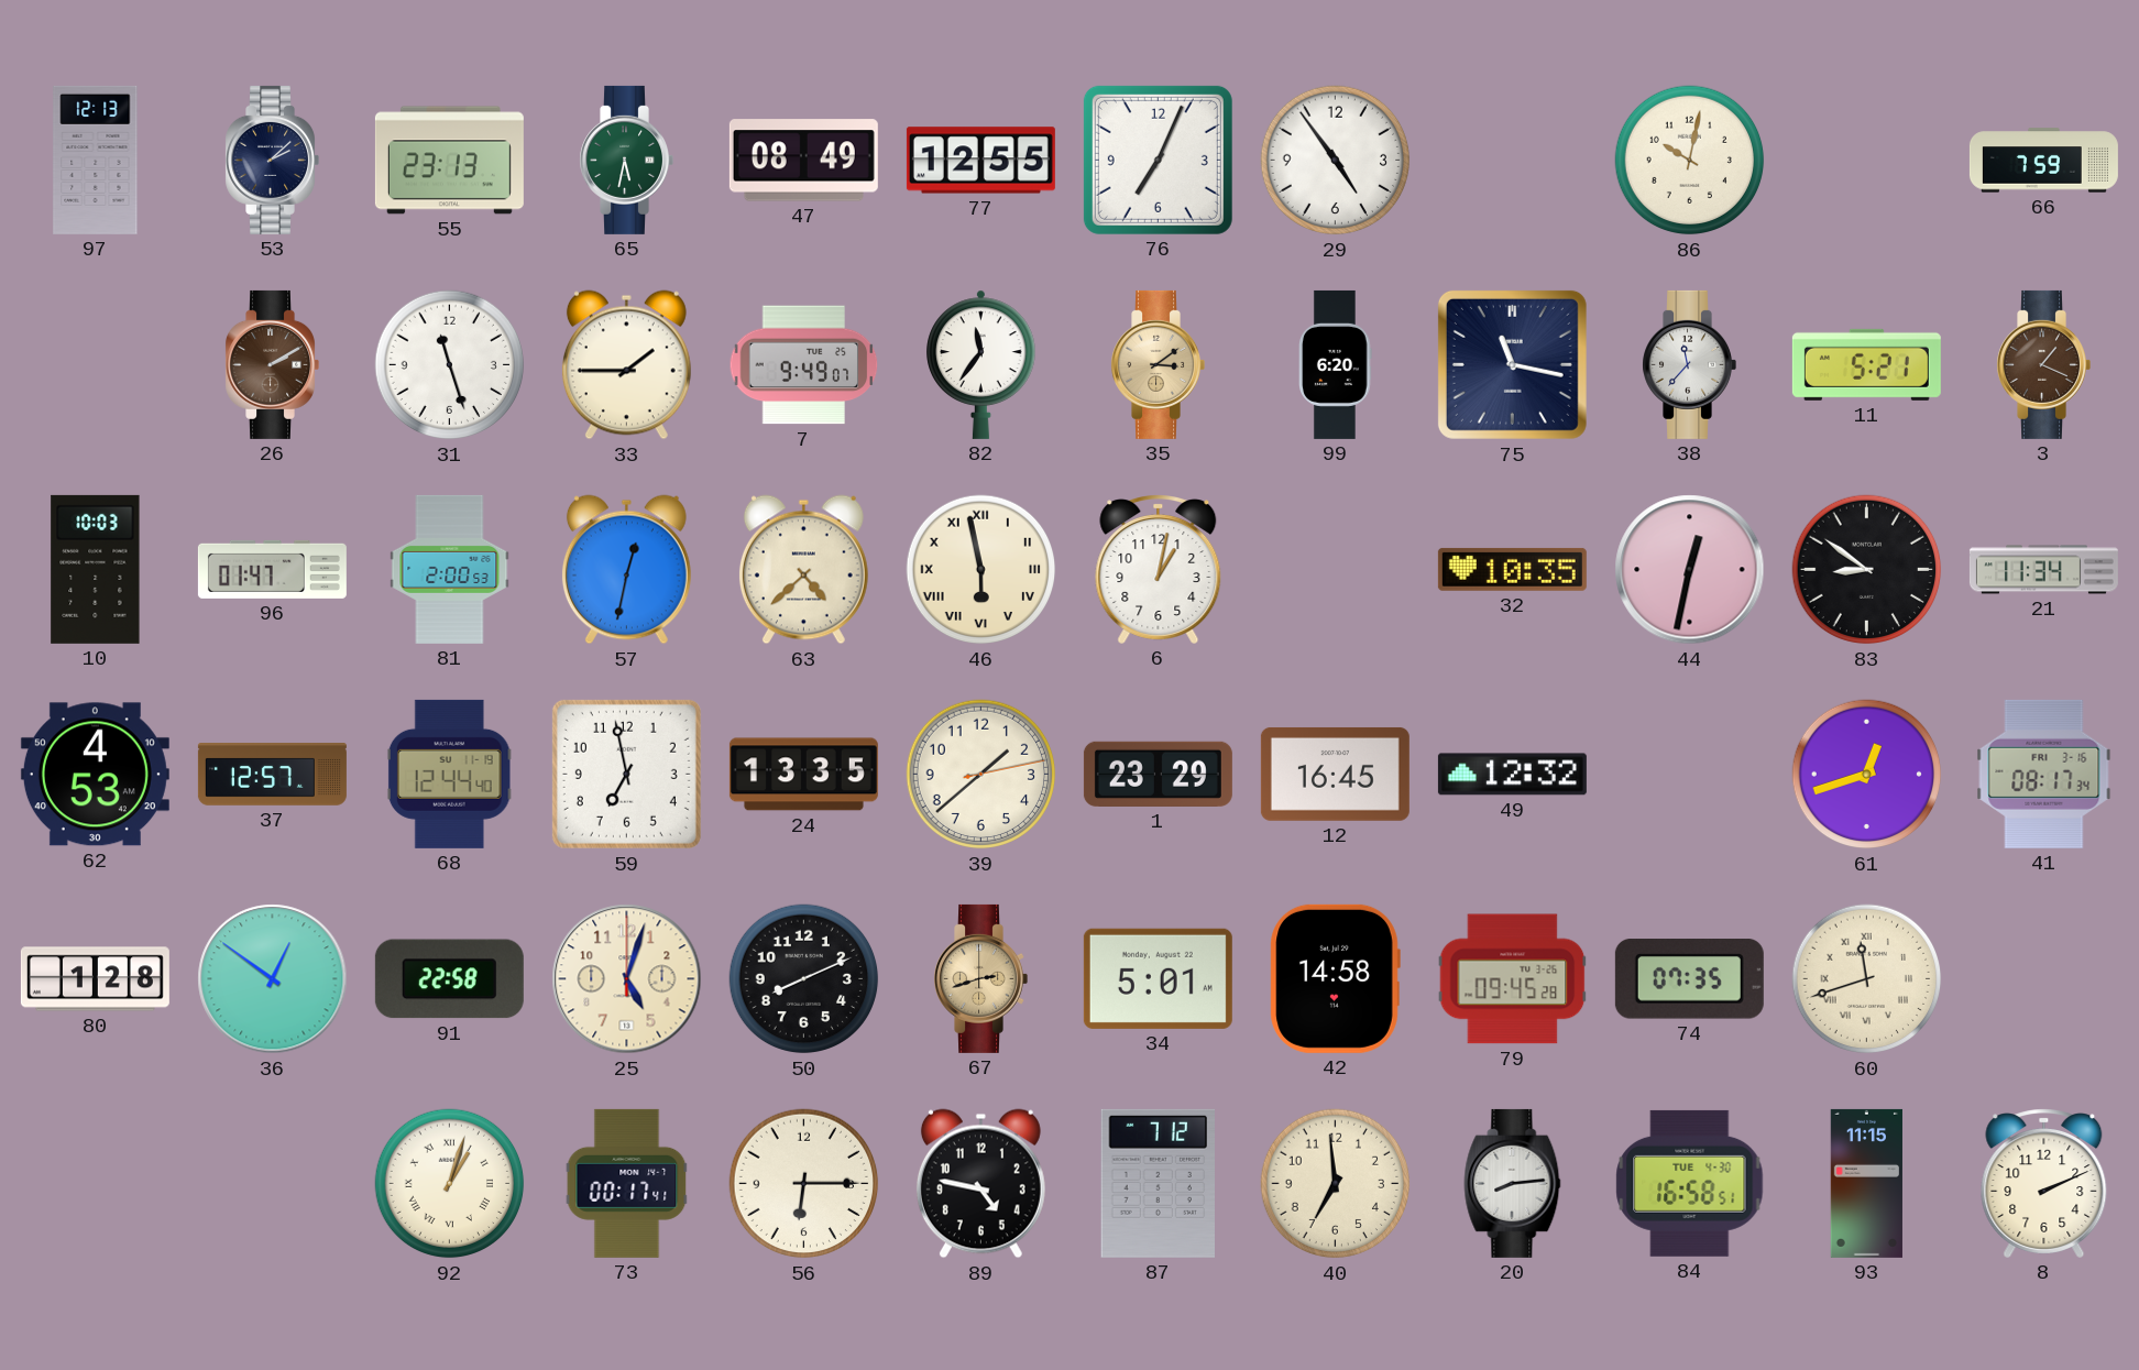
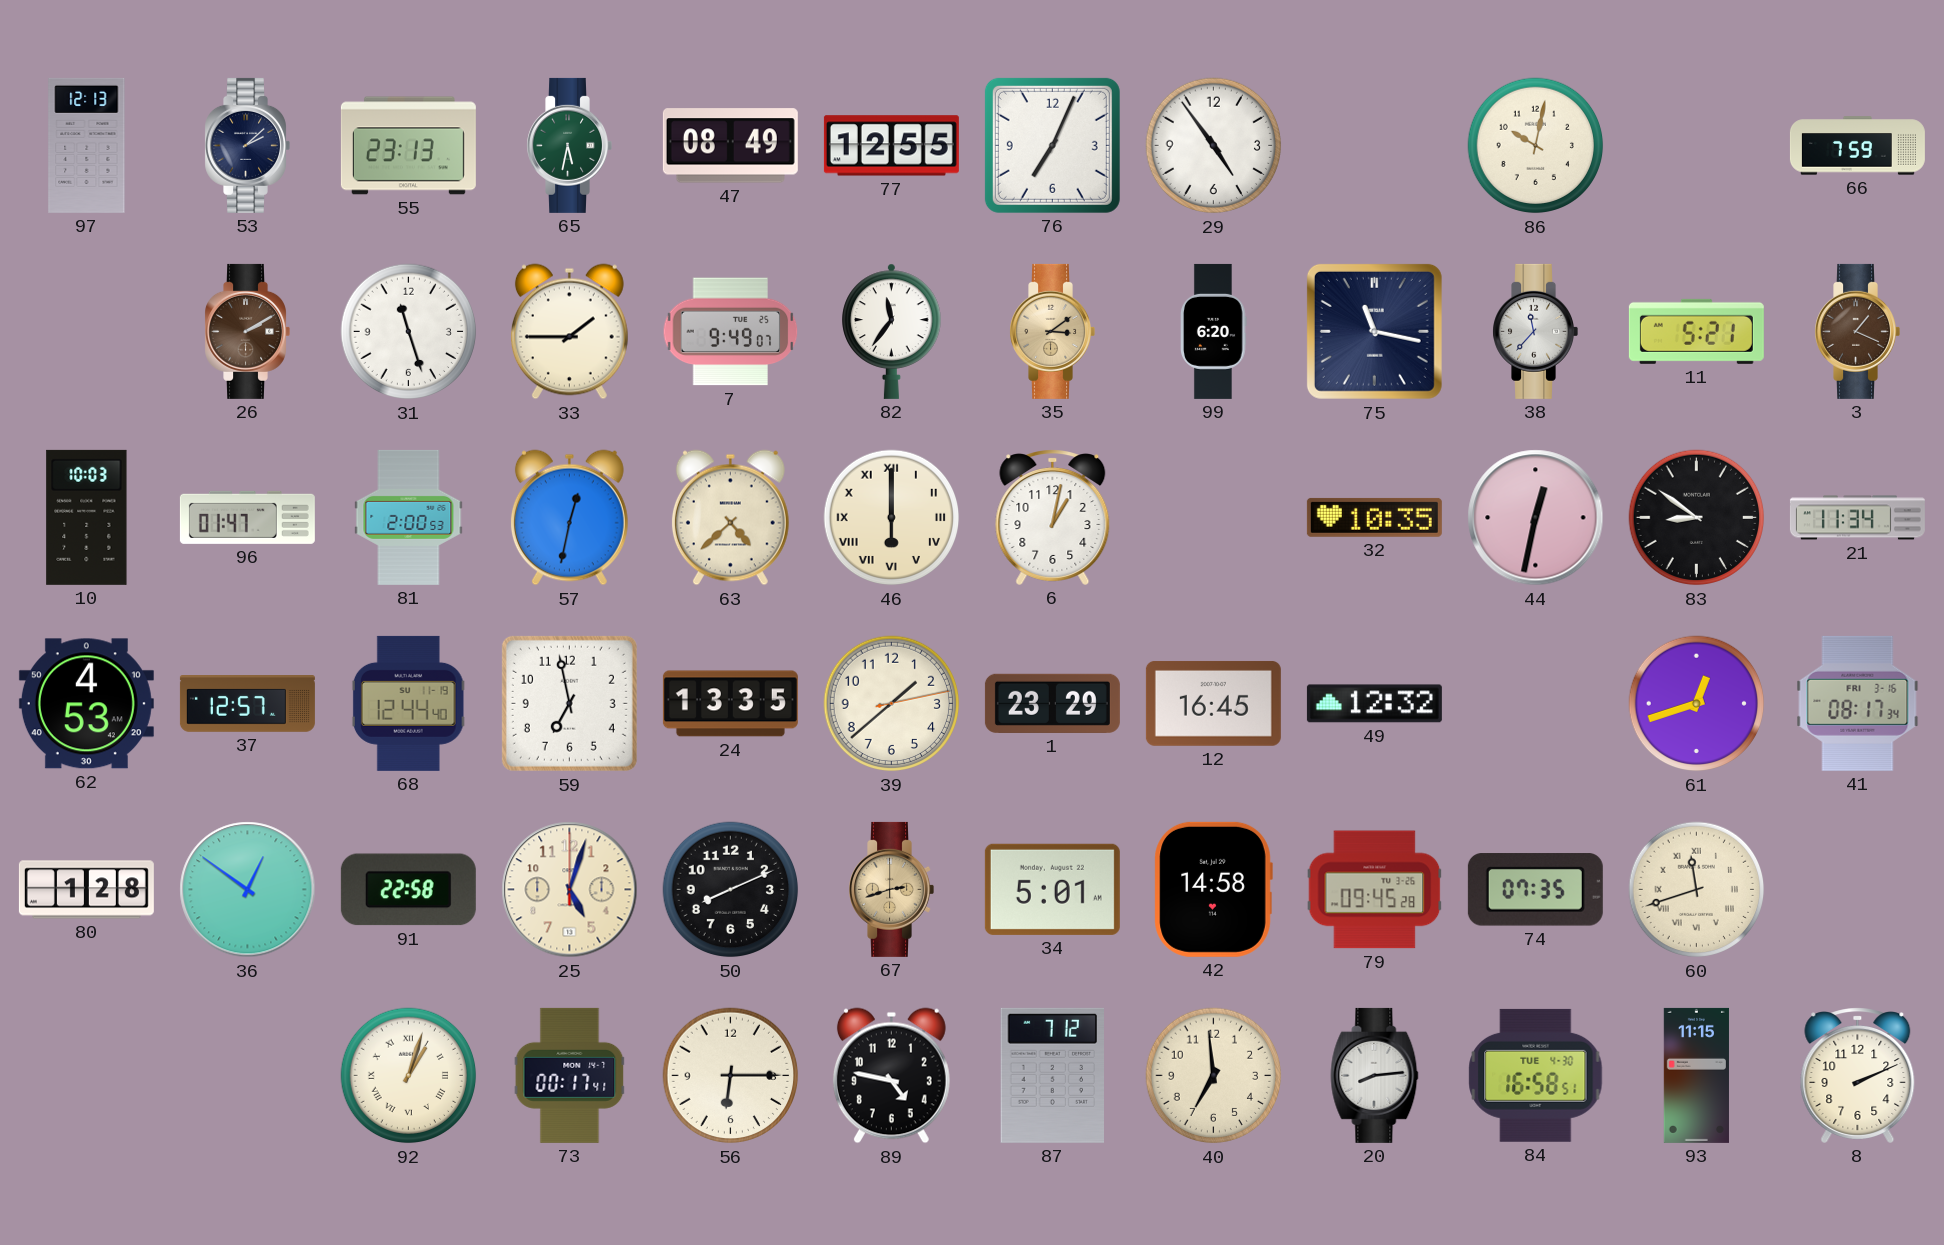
46: 5:58 -> 6:00
